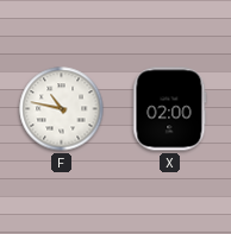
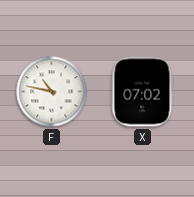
X: 02:00 -> 07:02
